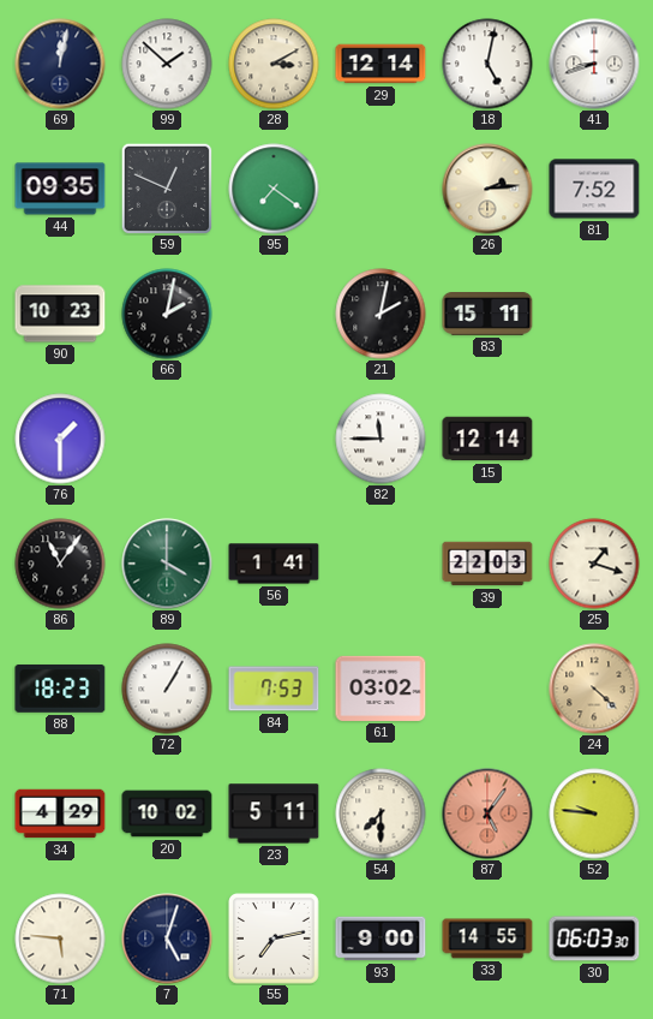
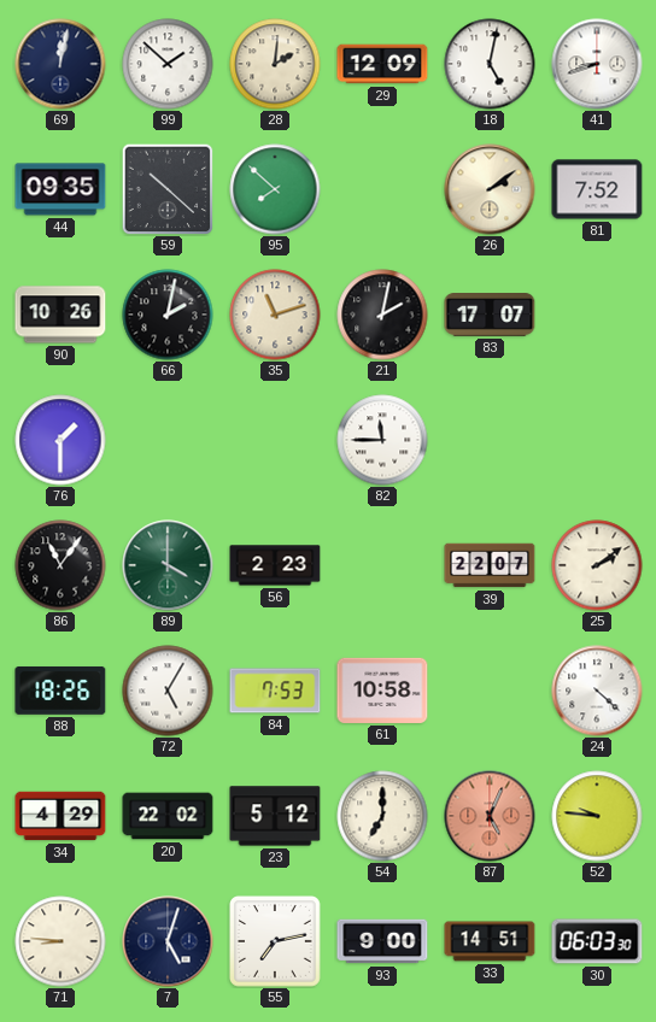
28: 3:10 -> 2:01
29: 12:14 -> 12:09
59: 12:49 -> 10:22
95: 7:21 -> 7:52
26: 2:14 -> 2:09
90: 10:23 -> 10:26
35: none -> 11:12
83: 15:11 -> 17:07
15: 12:14 -> none
56: 1:41 -> 2:23
39: 22:03 -> 22:07
25: 1:18 -> 2:09
88: 18:23 -> 18:26
72: 1:05 -> 5:05
61: 03:02 -> 10:58
24 dial: champagne -> white
20: 10:02 -> 22:02
23: 5:11 -> 5:12
54: 7:30 -> 7:00
87: 5:06 -> 5:04
71: 5:46 -> 8:46
33: 14:55 -> 14:51
